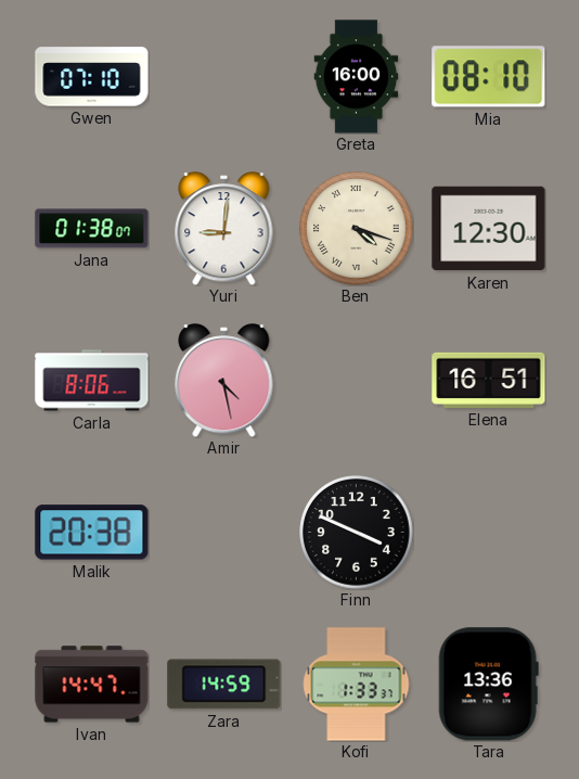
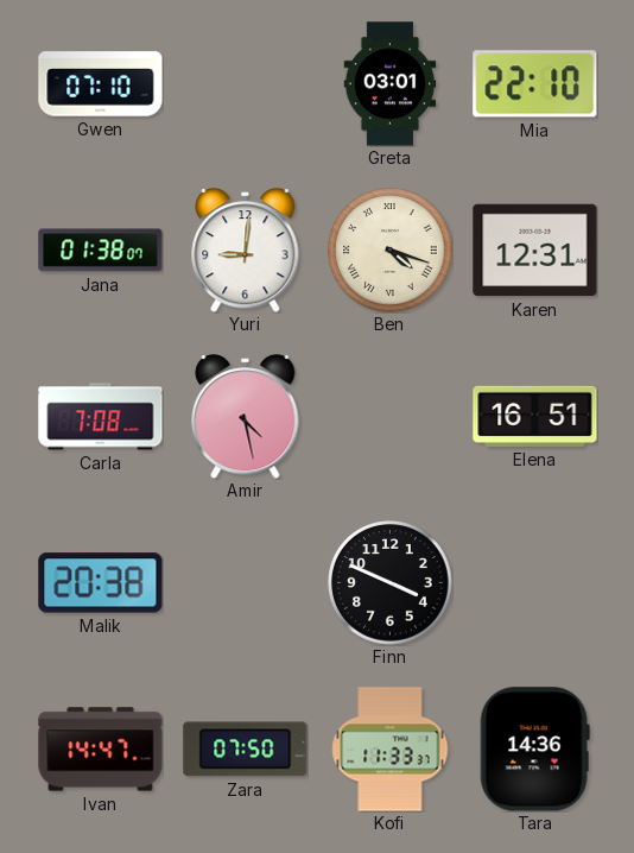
Greta: 16:00 -> 03:01
Mia: 08:10 -> 22:10
Karen: 12:30 -> 12:31
Carla: 8:06 -> 7:08
Zara: 14:59 -> 07:50
Kofi: 1:33 -> 11:33
Tara: 13:36 -> 14:36
